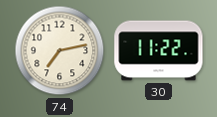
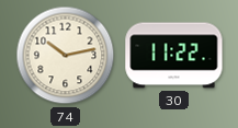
74: 7:13 -> 10:13
